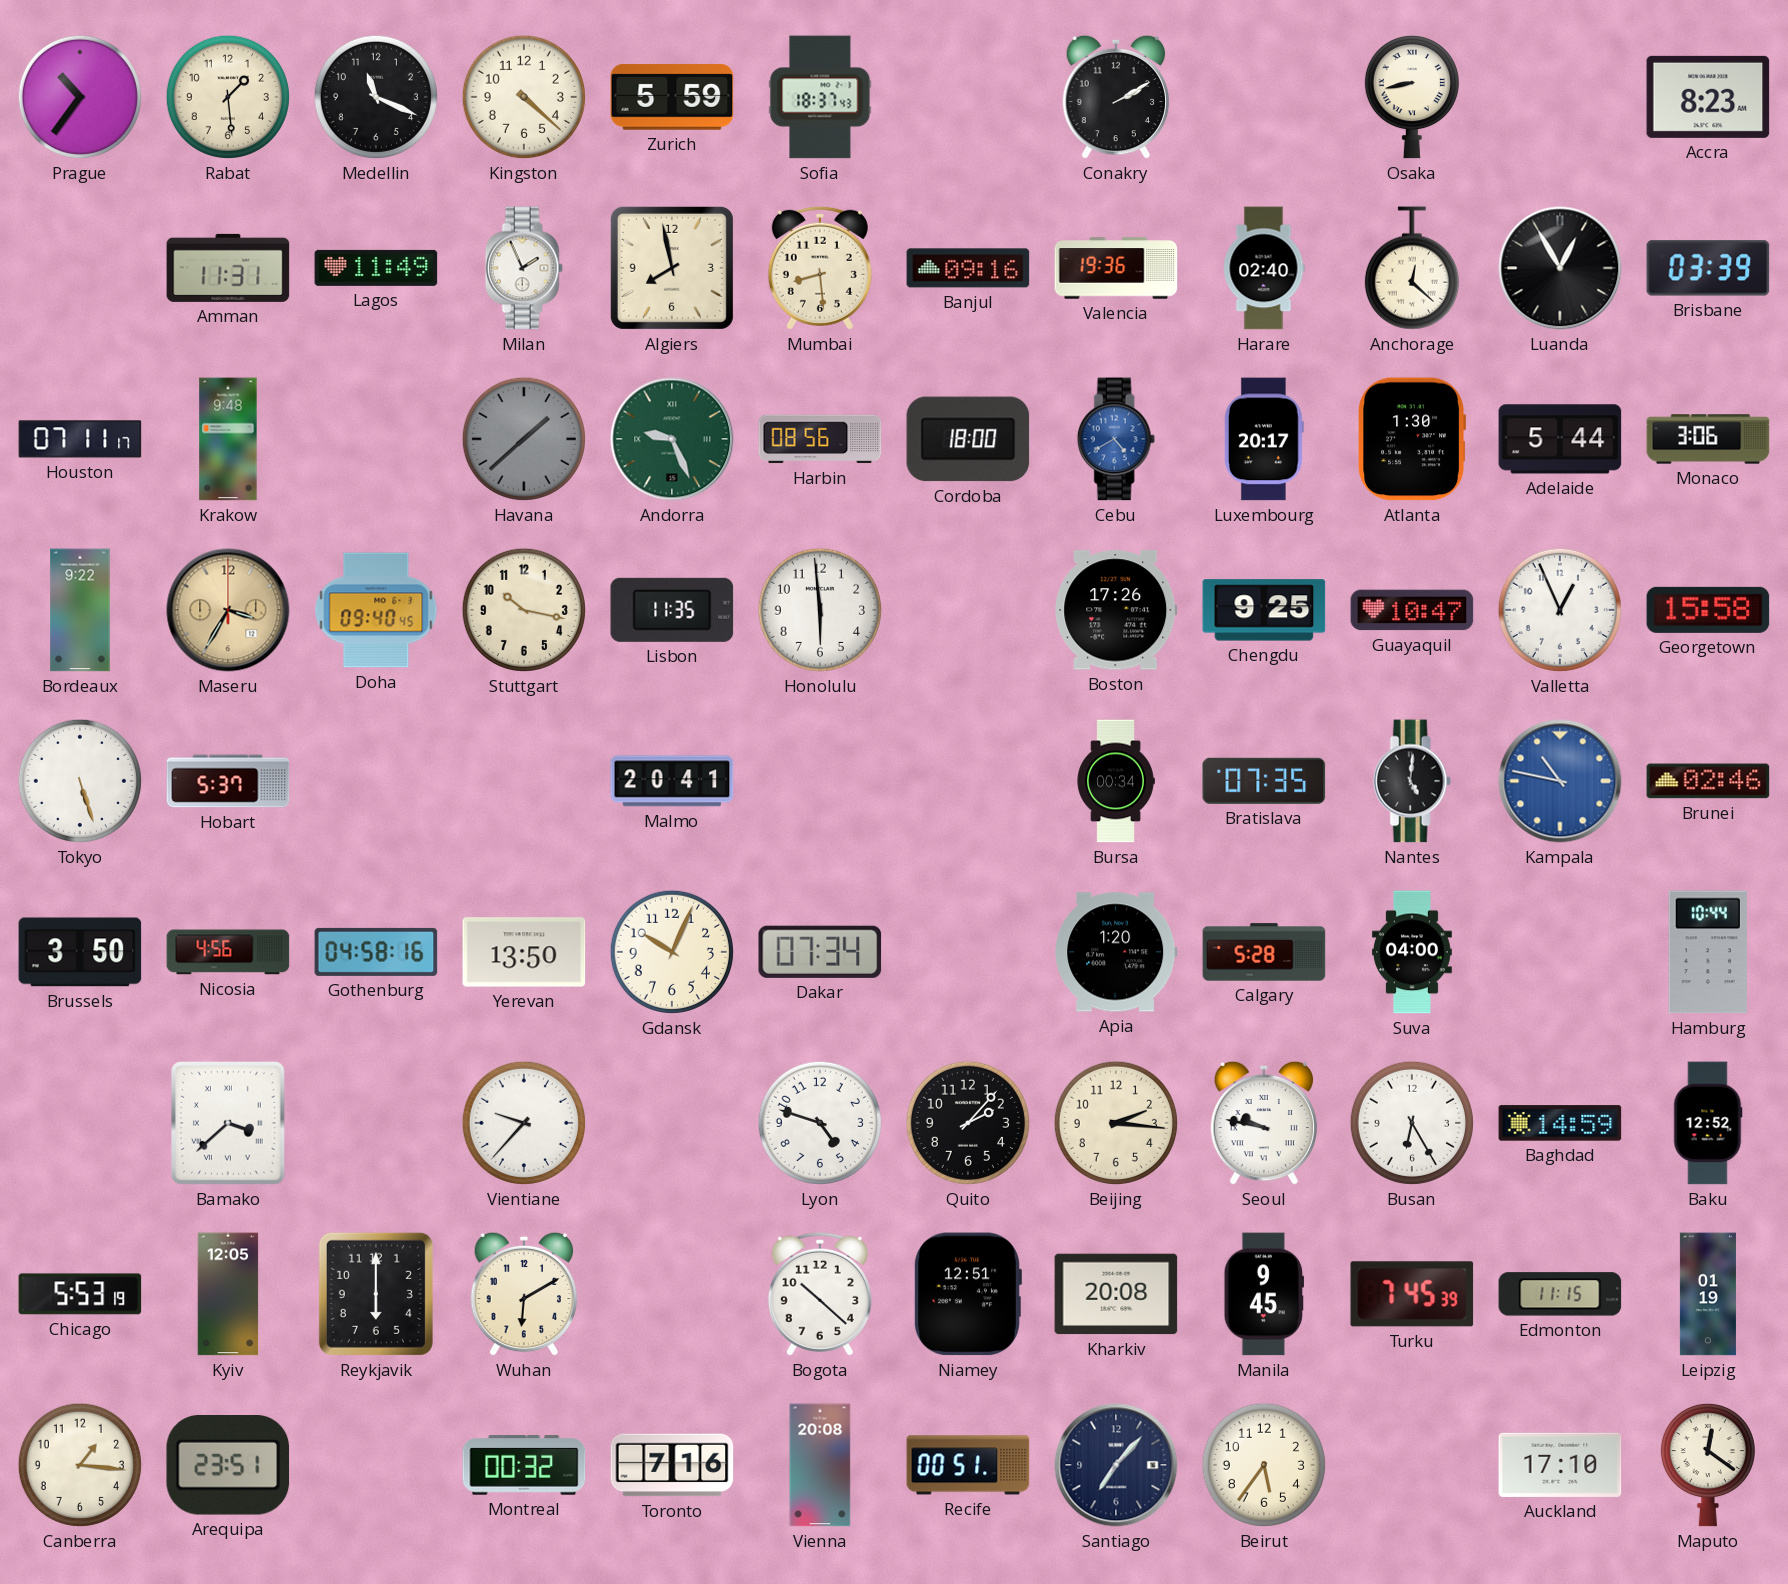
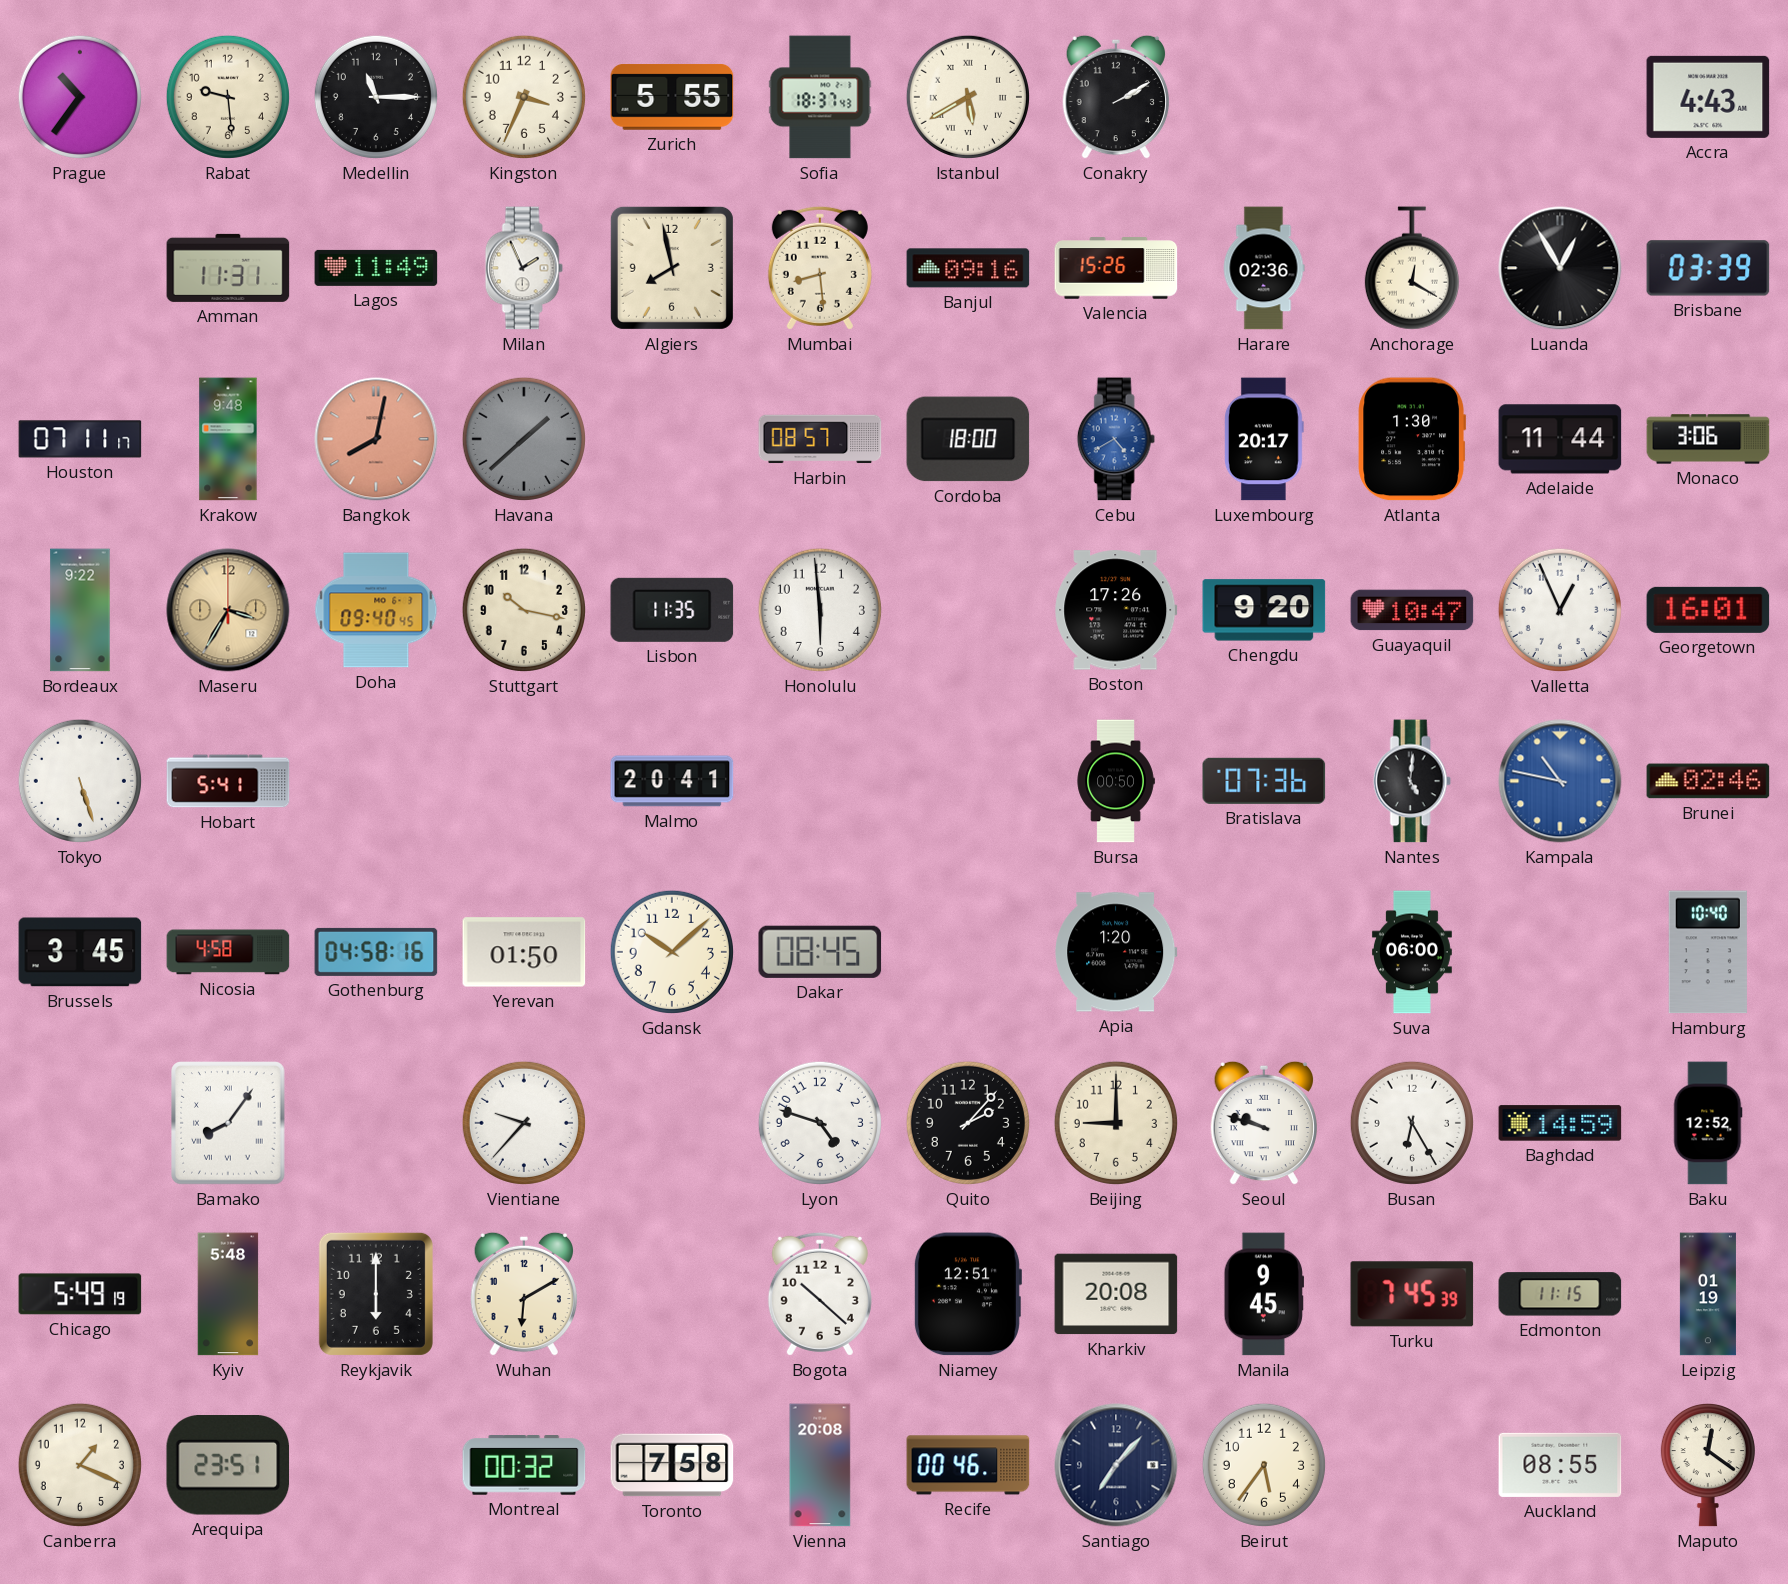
Rabat: 1:29 -> 9:29
Medellin: 11:19 -> 11:15
Kingston: 4:22 -> 3:34
Zurich: 5:59 -> 5:55
Istanbul: none -> 5:40
Osaka: 8:43 -> none
Accra: 8:23 -> 4:43
Valencia: 19:36 -> 15:26
Harare: 02:40 -> 02:36
Anchorage: 12:22 -> 12:20
Bangkok: none -> 8:02
Andorra: 9:26 -> none
Harbin: 08:56 -> 08:57
Adelaide: 5:44 -> 11:44
Chengdu: 9:25 -> 9:20
Georgetown: 15:58 -> 16:01
Hobart: 5:37 -> 5:41
Bursa: 00:34 -> 00:50
Bratislava: 07:35 -> 07:36
Brussels: 3:50 -> 3:45
Nicosia: 4:56 -> 4:58
Yerevan: 13:50 -> 01:50
Gdansk: 10:04 -> 10:08
Dakar: 07:34 -> 08:45
Calgary: 5:28 -> none
Suva: 04:00 -> 06:00
Hamburg: 10:44 -> 10:40
Bamako: 3:38 -> 8:06
Beijing: 2:16 -> 9:00
Seoul: 9:47 -> 9:48
Chicago: 5:53 -> 5:49
Kyiv: 12:05 -> 5:48
Canberra: 1:16 -> 1:19
Toronto: 7:16 -> 7:58
Recife: 00:51 -> 00:46
Auckland: 17:10 -> 08:55
